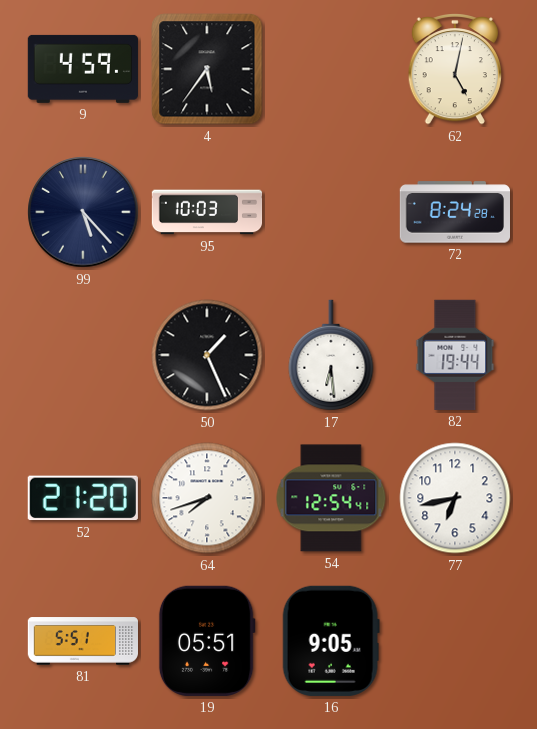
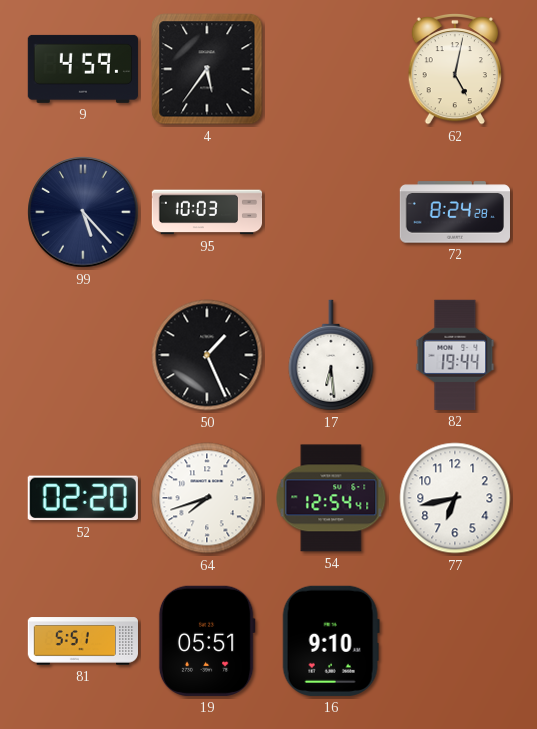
52: 21:20 -> 02:20
16: 9:05 -> 9:10
